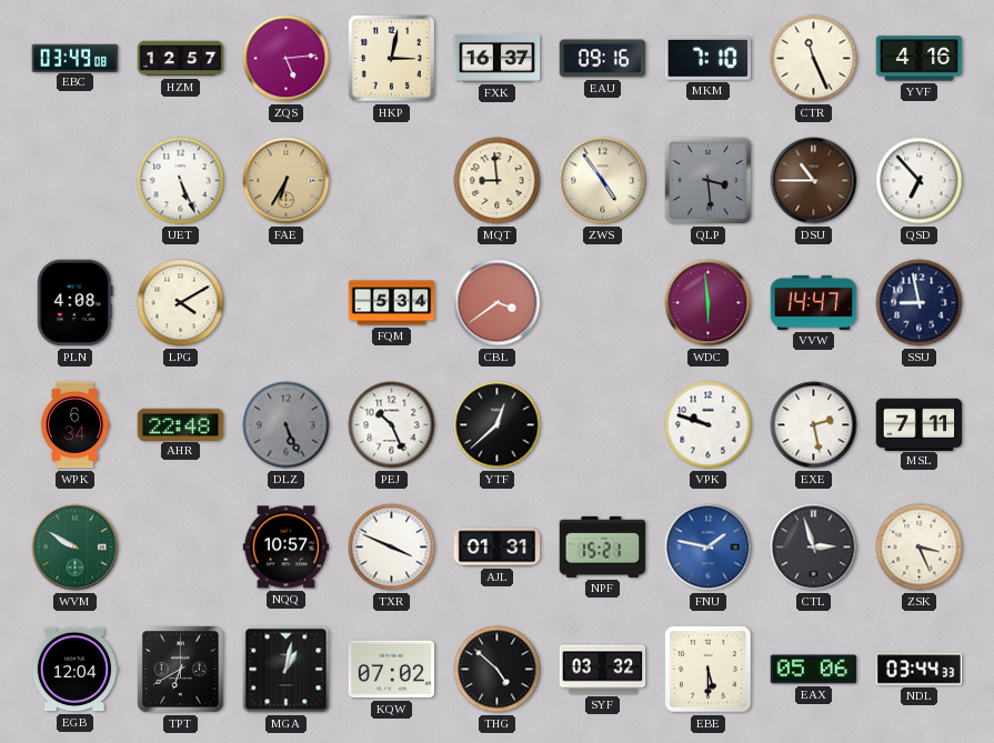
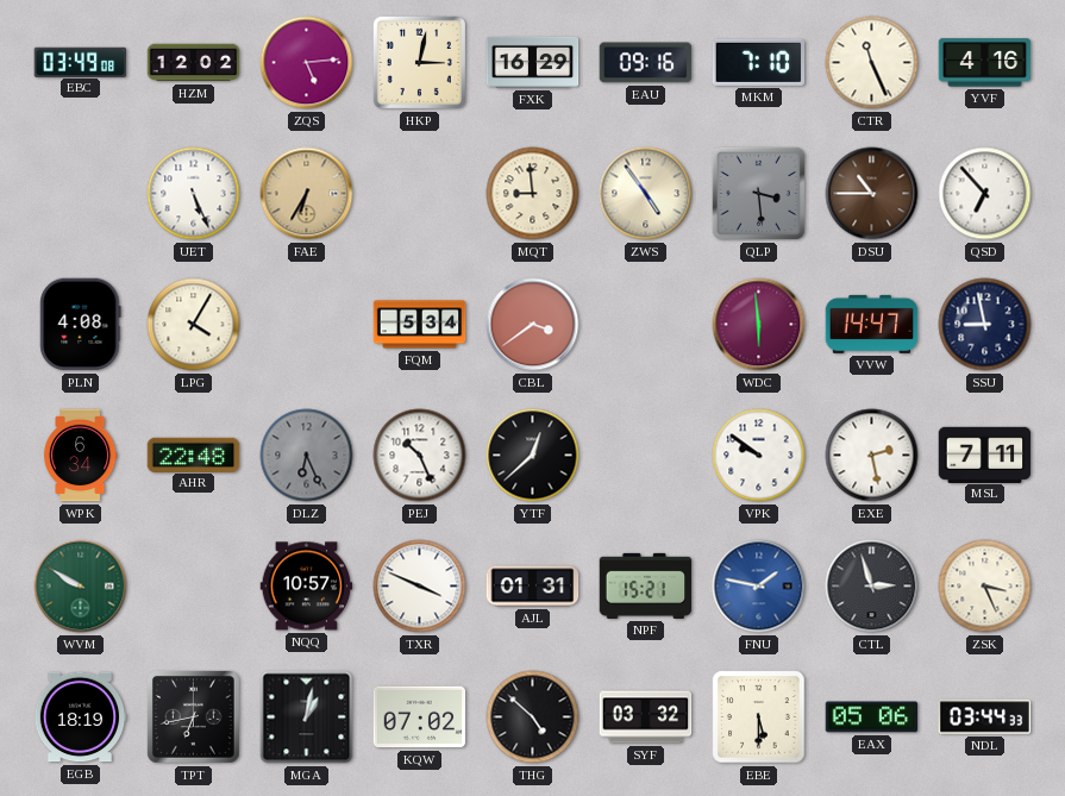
HZM: 12:57 -> 12:02
FXK: 16:37 -> 16:29
LPG: 4:10 -> 4:05
DLZ: 5:26 -> 6:26
VPK: 9:48 -> 9:51
EGB: 12:04 -> 18:19
TPT: 6:40 -> 6:43
